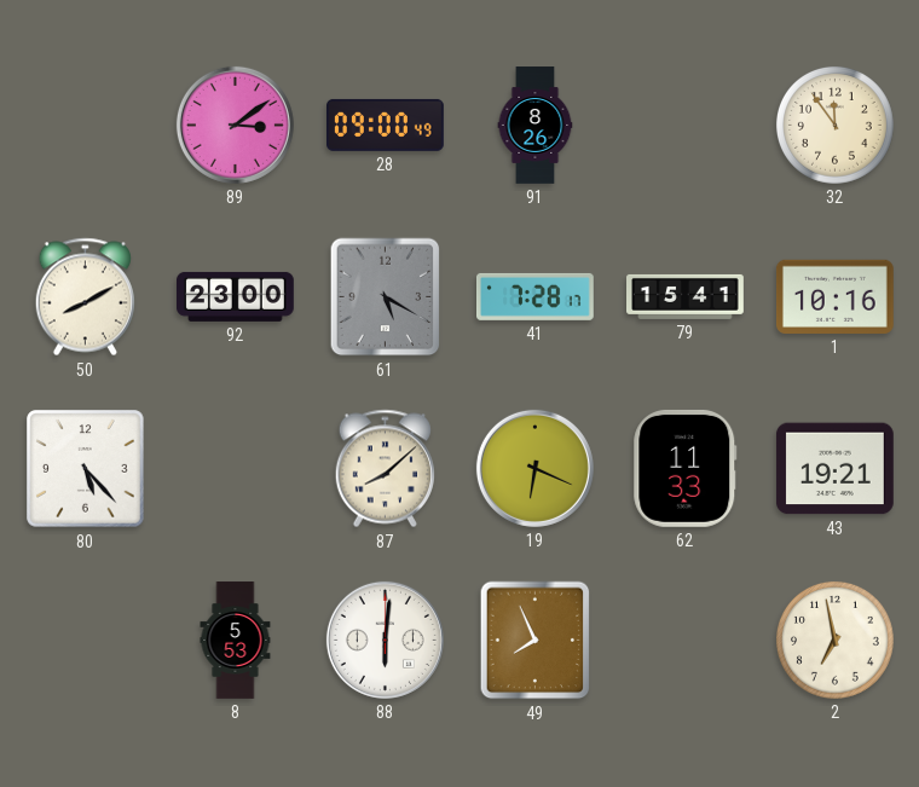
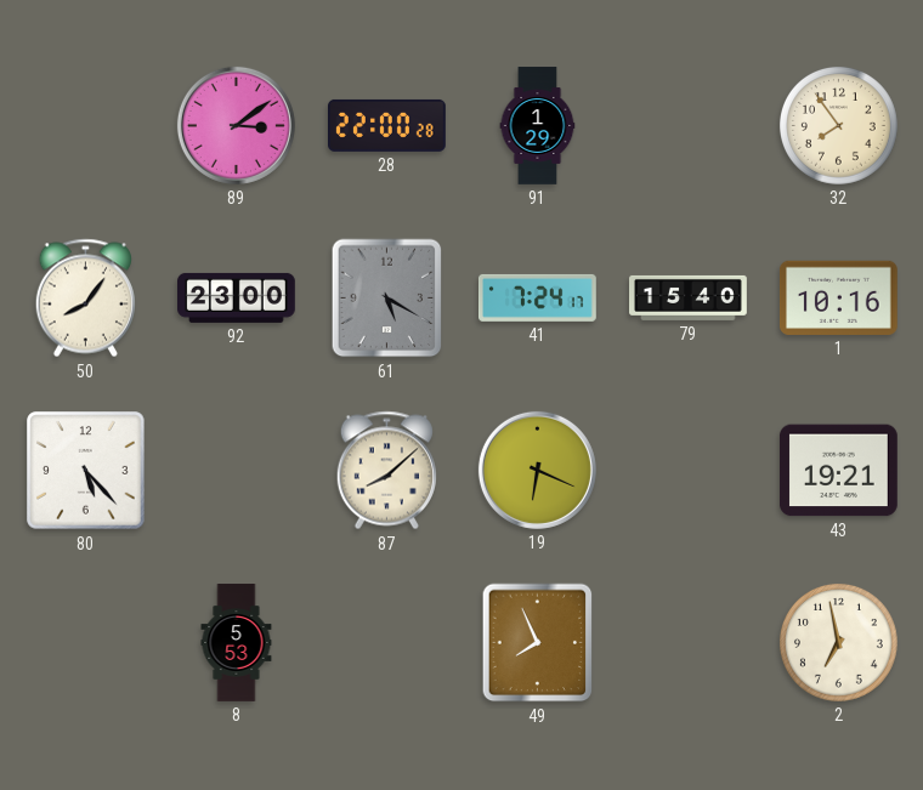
28: 09:00 -> 22:00
91: 8:26 -> 1:29
32: 11:54 -> 7:54
50: 8:10 -> 8:06
41: 7:28 -> 7:24
79: 15:41 -> 15:40
62: 11:33 -> none
88: 6:01 -> none
